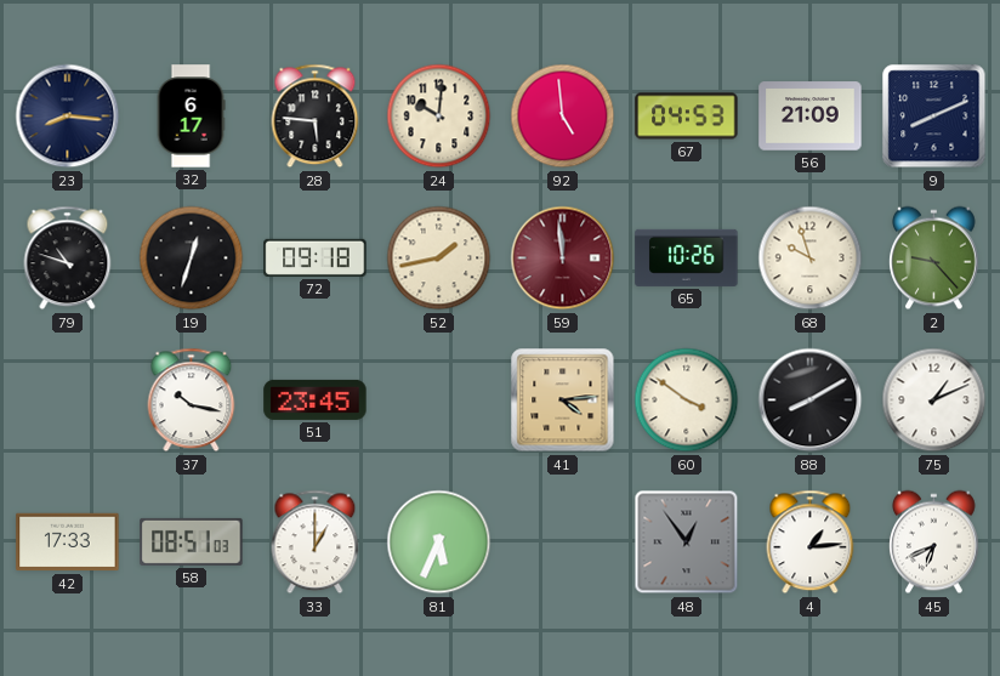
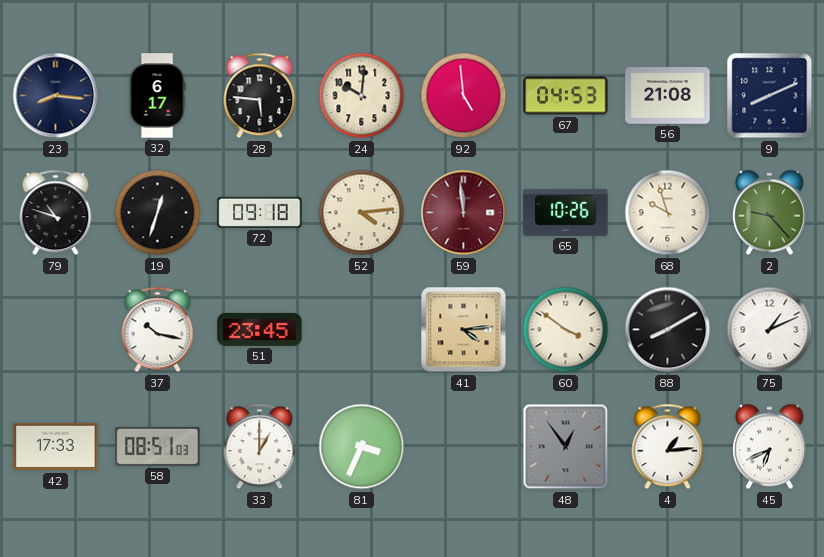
56: 21:09 -> 21:08
52: 1:43 -> 4:14
81: 5:34 -> 3:34
